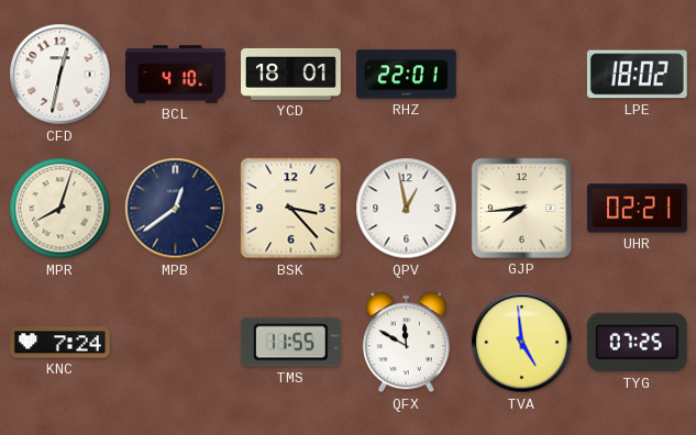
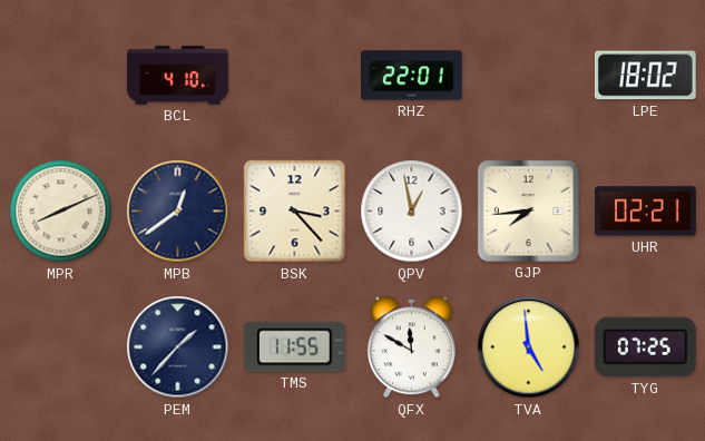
CFD: 12:32 -> none
YCD: 18:01 -> none
MPR: 8:03 -> 8:11
KNC: 7:24 -> none
PEM: none -> 1:37
